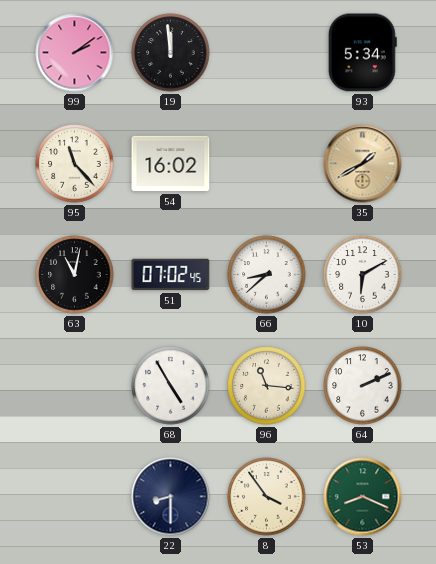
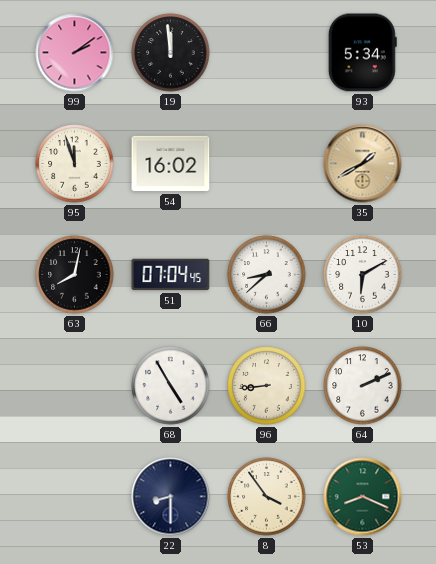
95: 11:23 -> 11:57
63: 11:02 -> 8:02
51: 07:02 -> 07:04
96: 11:16 -> 8:44
